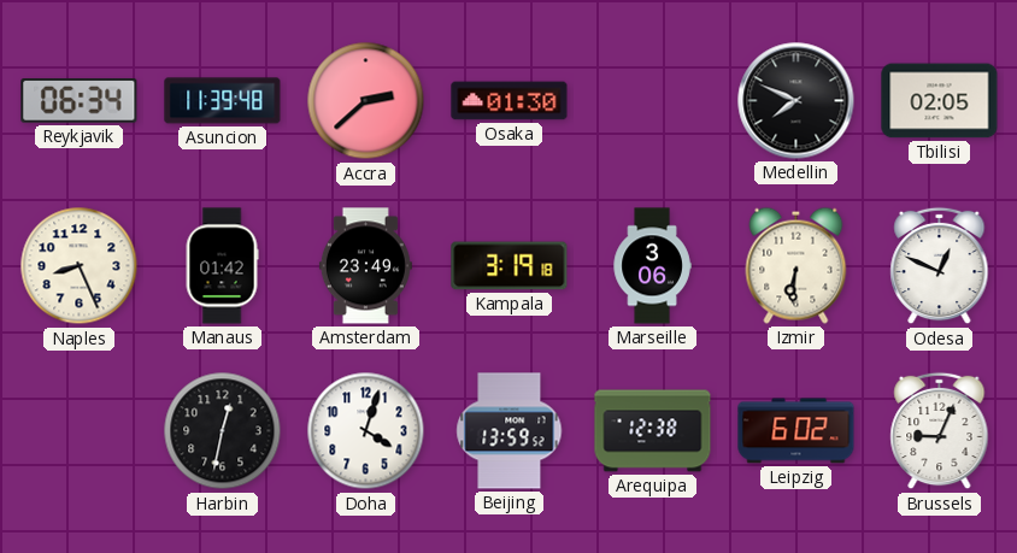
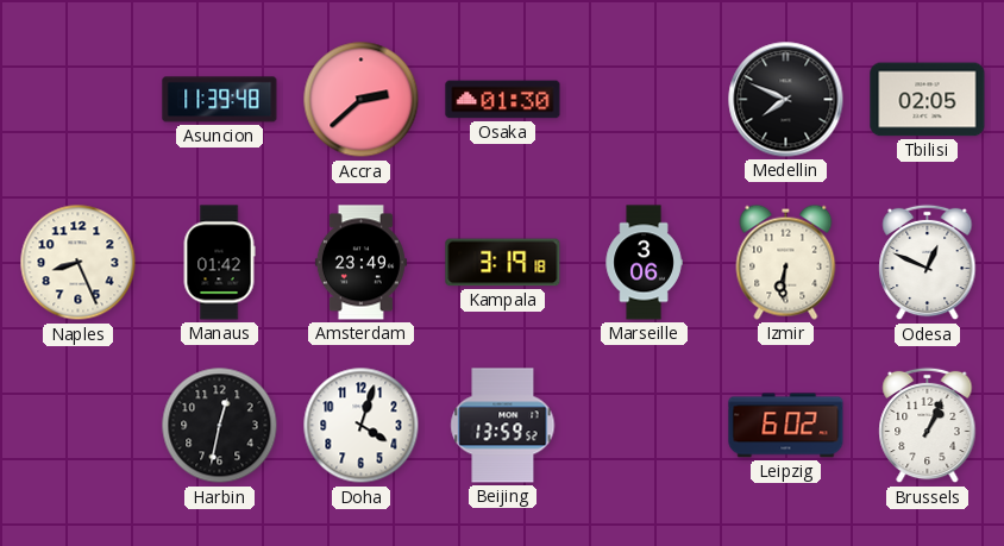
Reykjavik: 06:34 -> none
Arequipa: 12:38 -> none
Brussels: 9:04 -> 1:04
